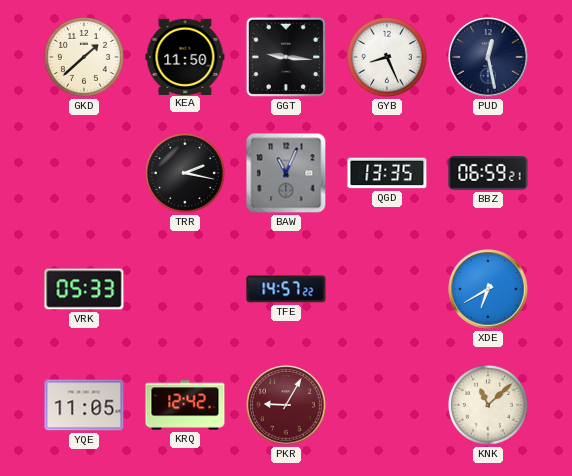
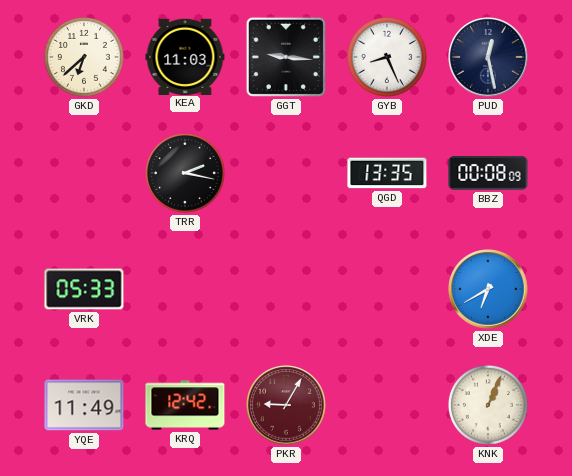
GKD: 1:38 -> 6:38
KEA: 11:50 -> 11:03
BAW: 11:04 -> none
BBZ: 06:59 -> 00:08
TFE: 14:57 -> none
YQE: 11:05 -> 11:49
KNK: 11:08 -> 1:04
